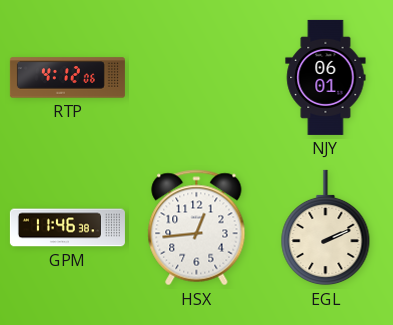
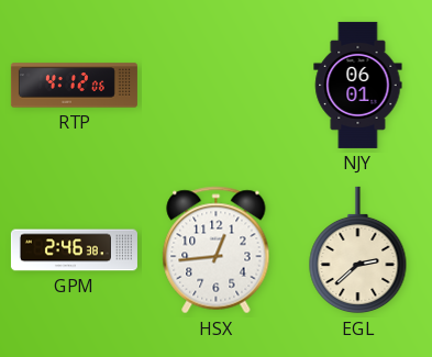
GPM: 11:46 -> 2:46
EGL: 2:11 -> 2:38
